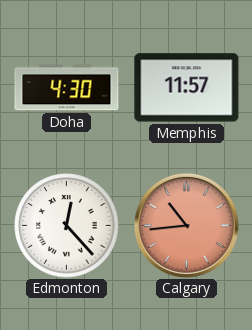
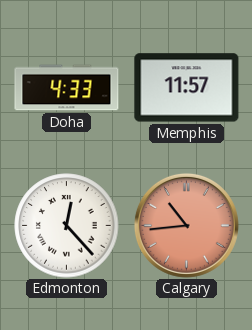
Doha: 4:30 -> 4:33
